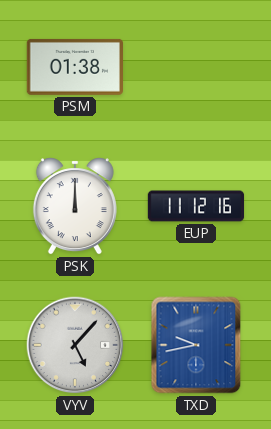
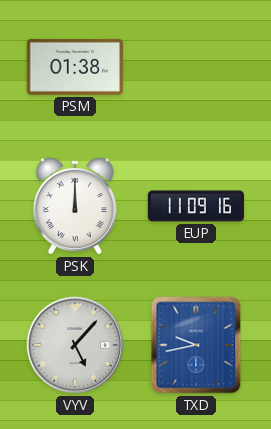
EUP: 11:12 -> 11:09
